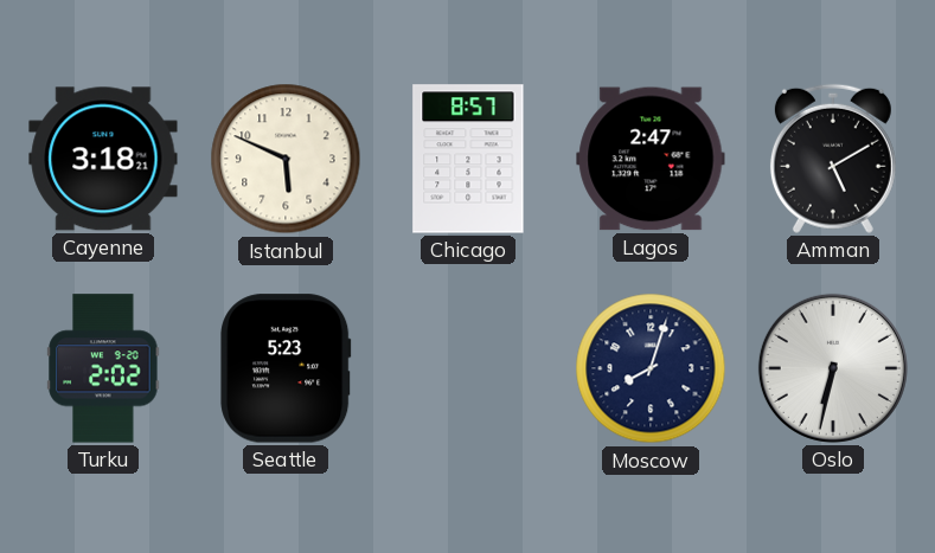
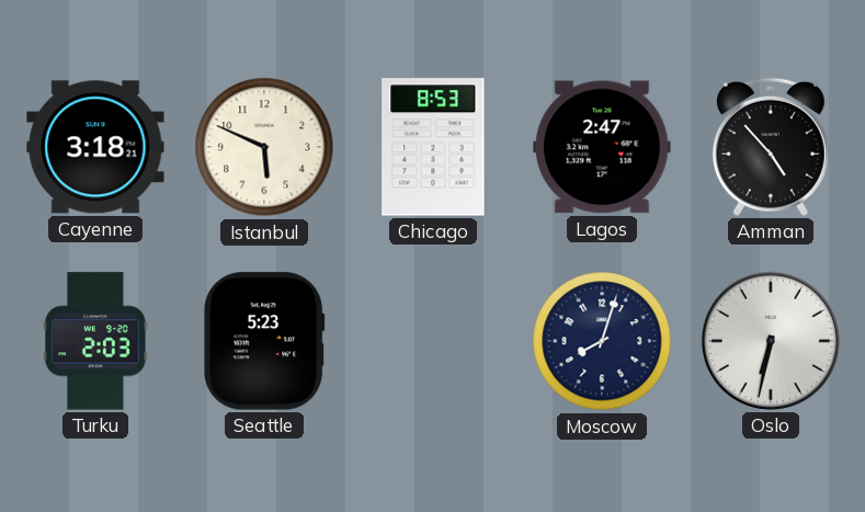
Chicago: 8:57 -> 8:53
Amman: 5:10 -> 4:53
Turku: 2:02 -> 2:03
